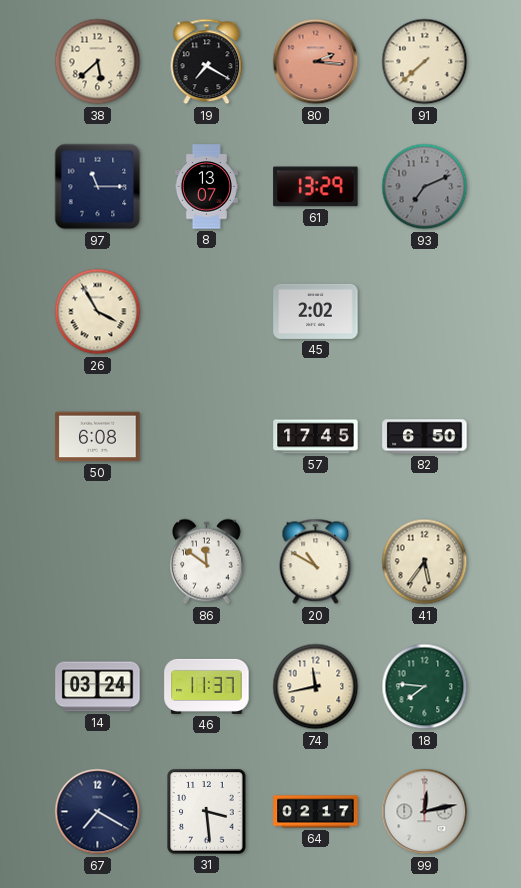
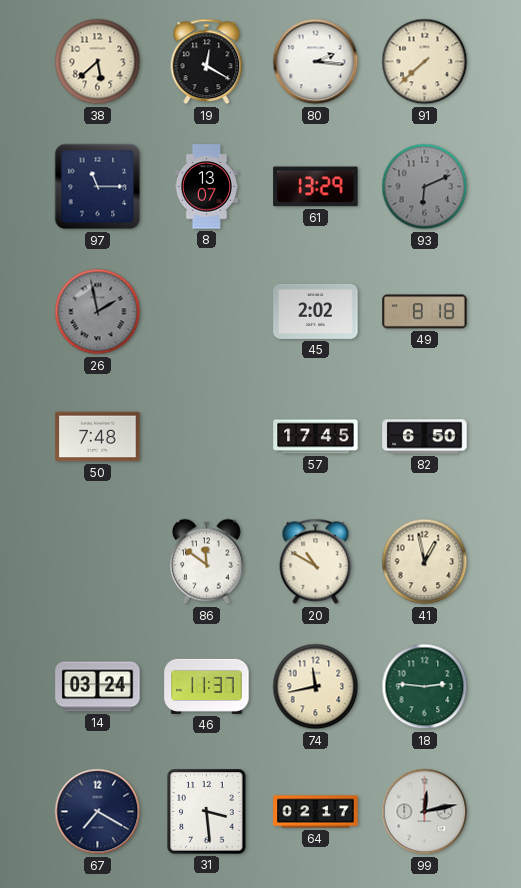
19: 7:20 -> 12:20
80 dial: salmon -> white
93: 7:11 -> 6:11
26: 3:55 -> 1:58
26 dial: cream -> grey
49: none -> 8:18
50: 6:08 -> 7:48
41: 5:36 -> 12:58
18: 7:46 -> 2:46
